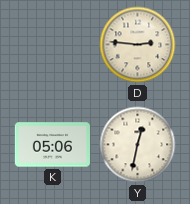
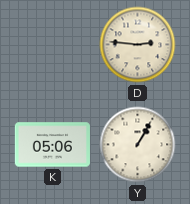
Y: 12:32 -> 1:05
